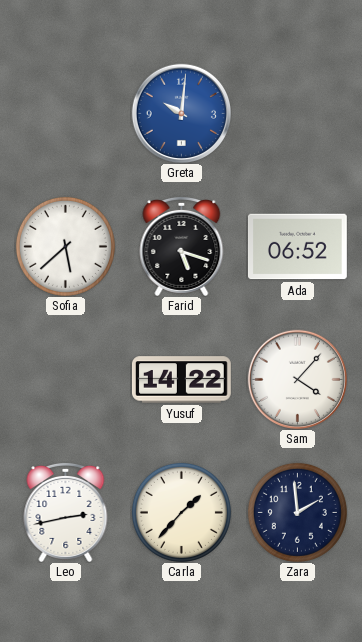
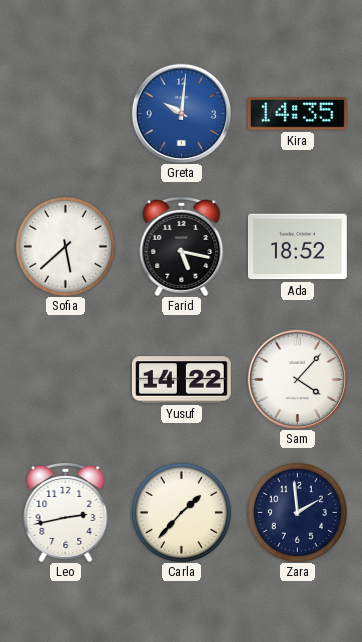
Kira: none -> 14:35
Farid: 5:18 -> 5:17
Ada: 06:52 -> 18:52
